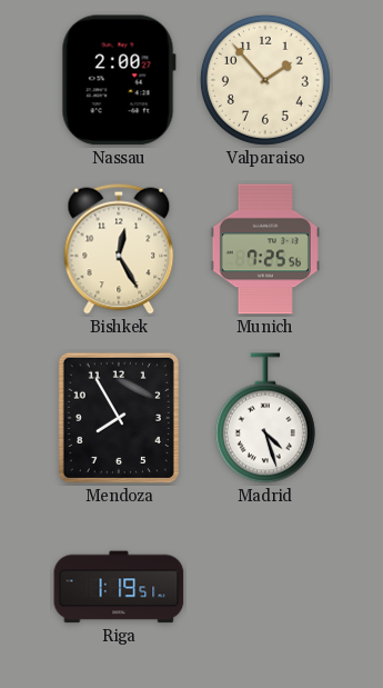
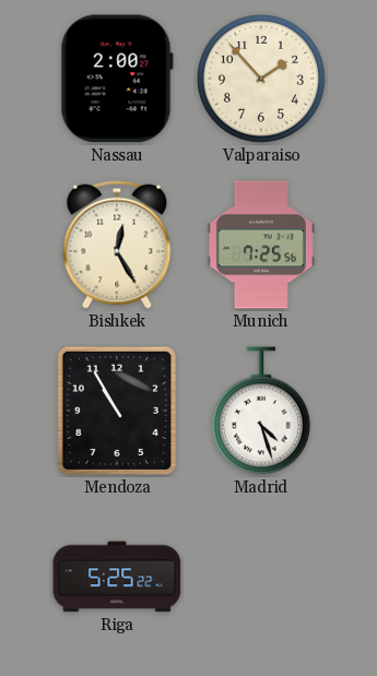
Mendoza: 7:55 -> 10:55
Riga: 1:19 -> 5:25
